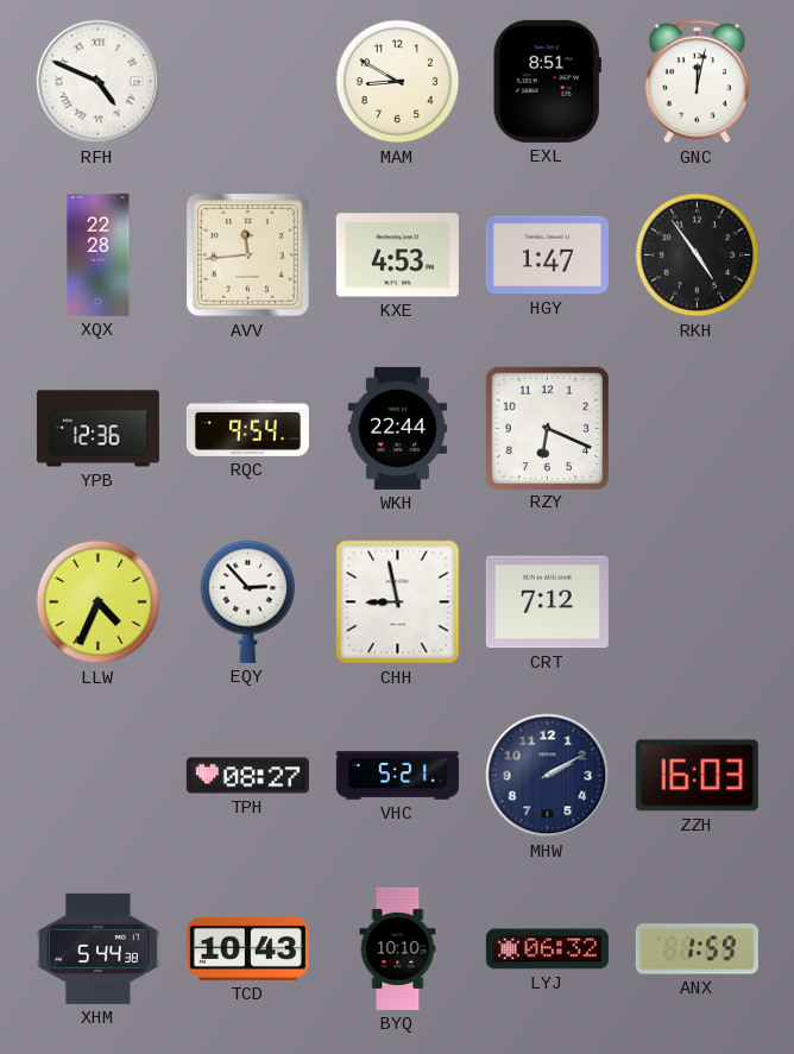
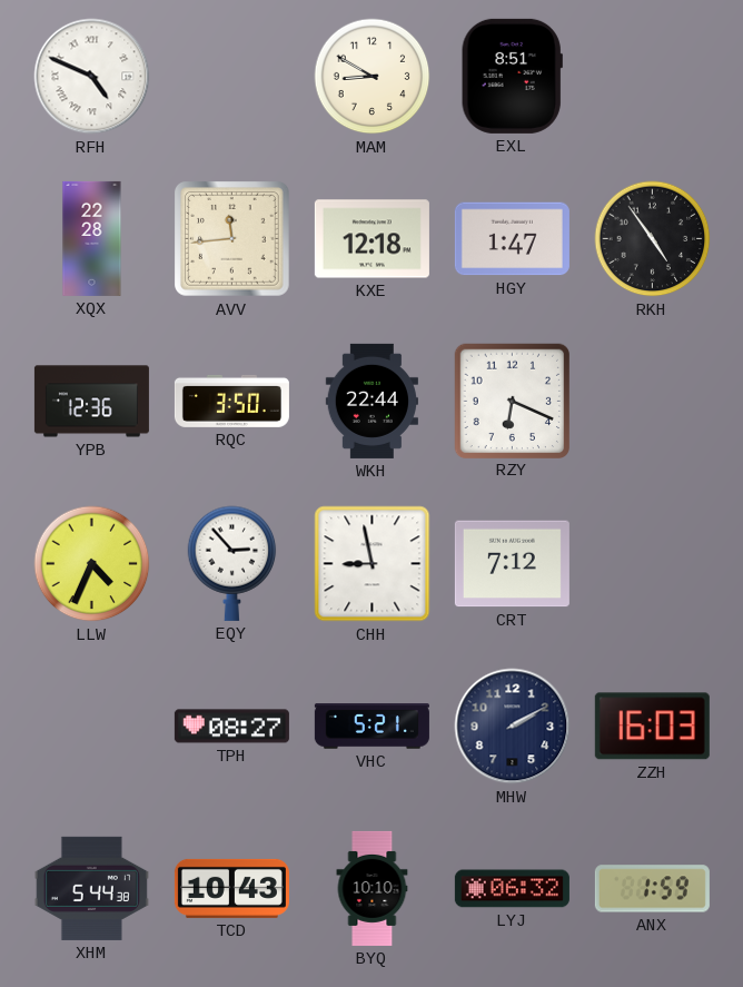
GNC: 12:02 -> none
KXE: 4:53 -> 12:18
RQC: 9:54 -> 3:50
